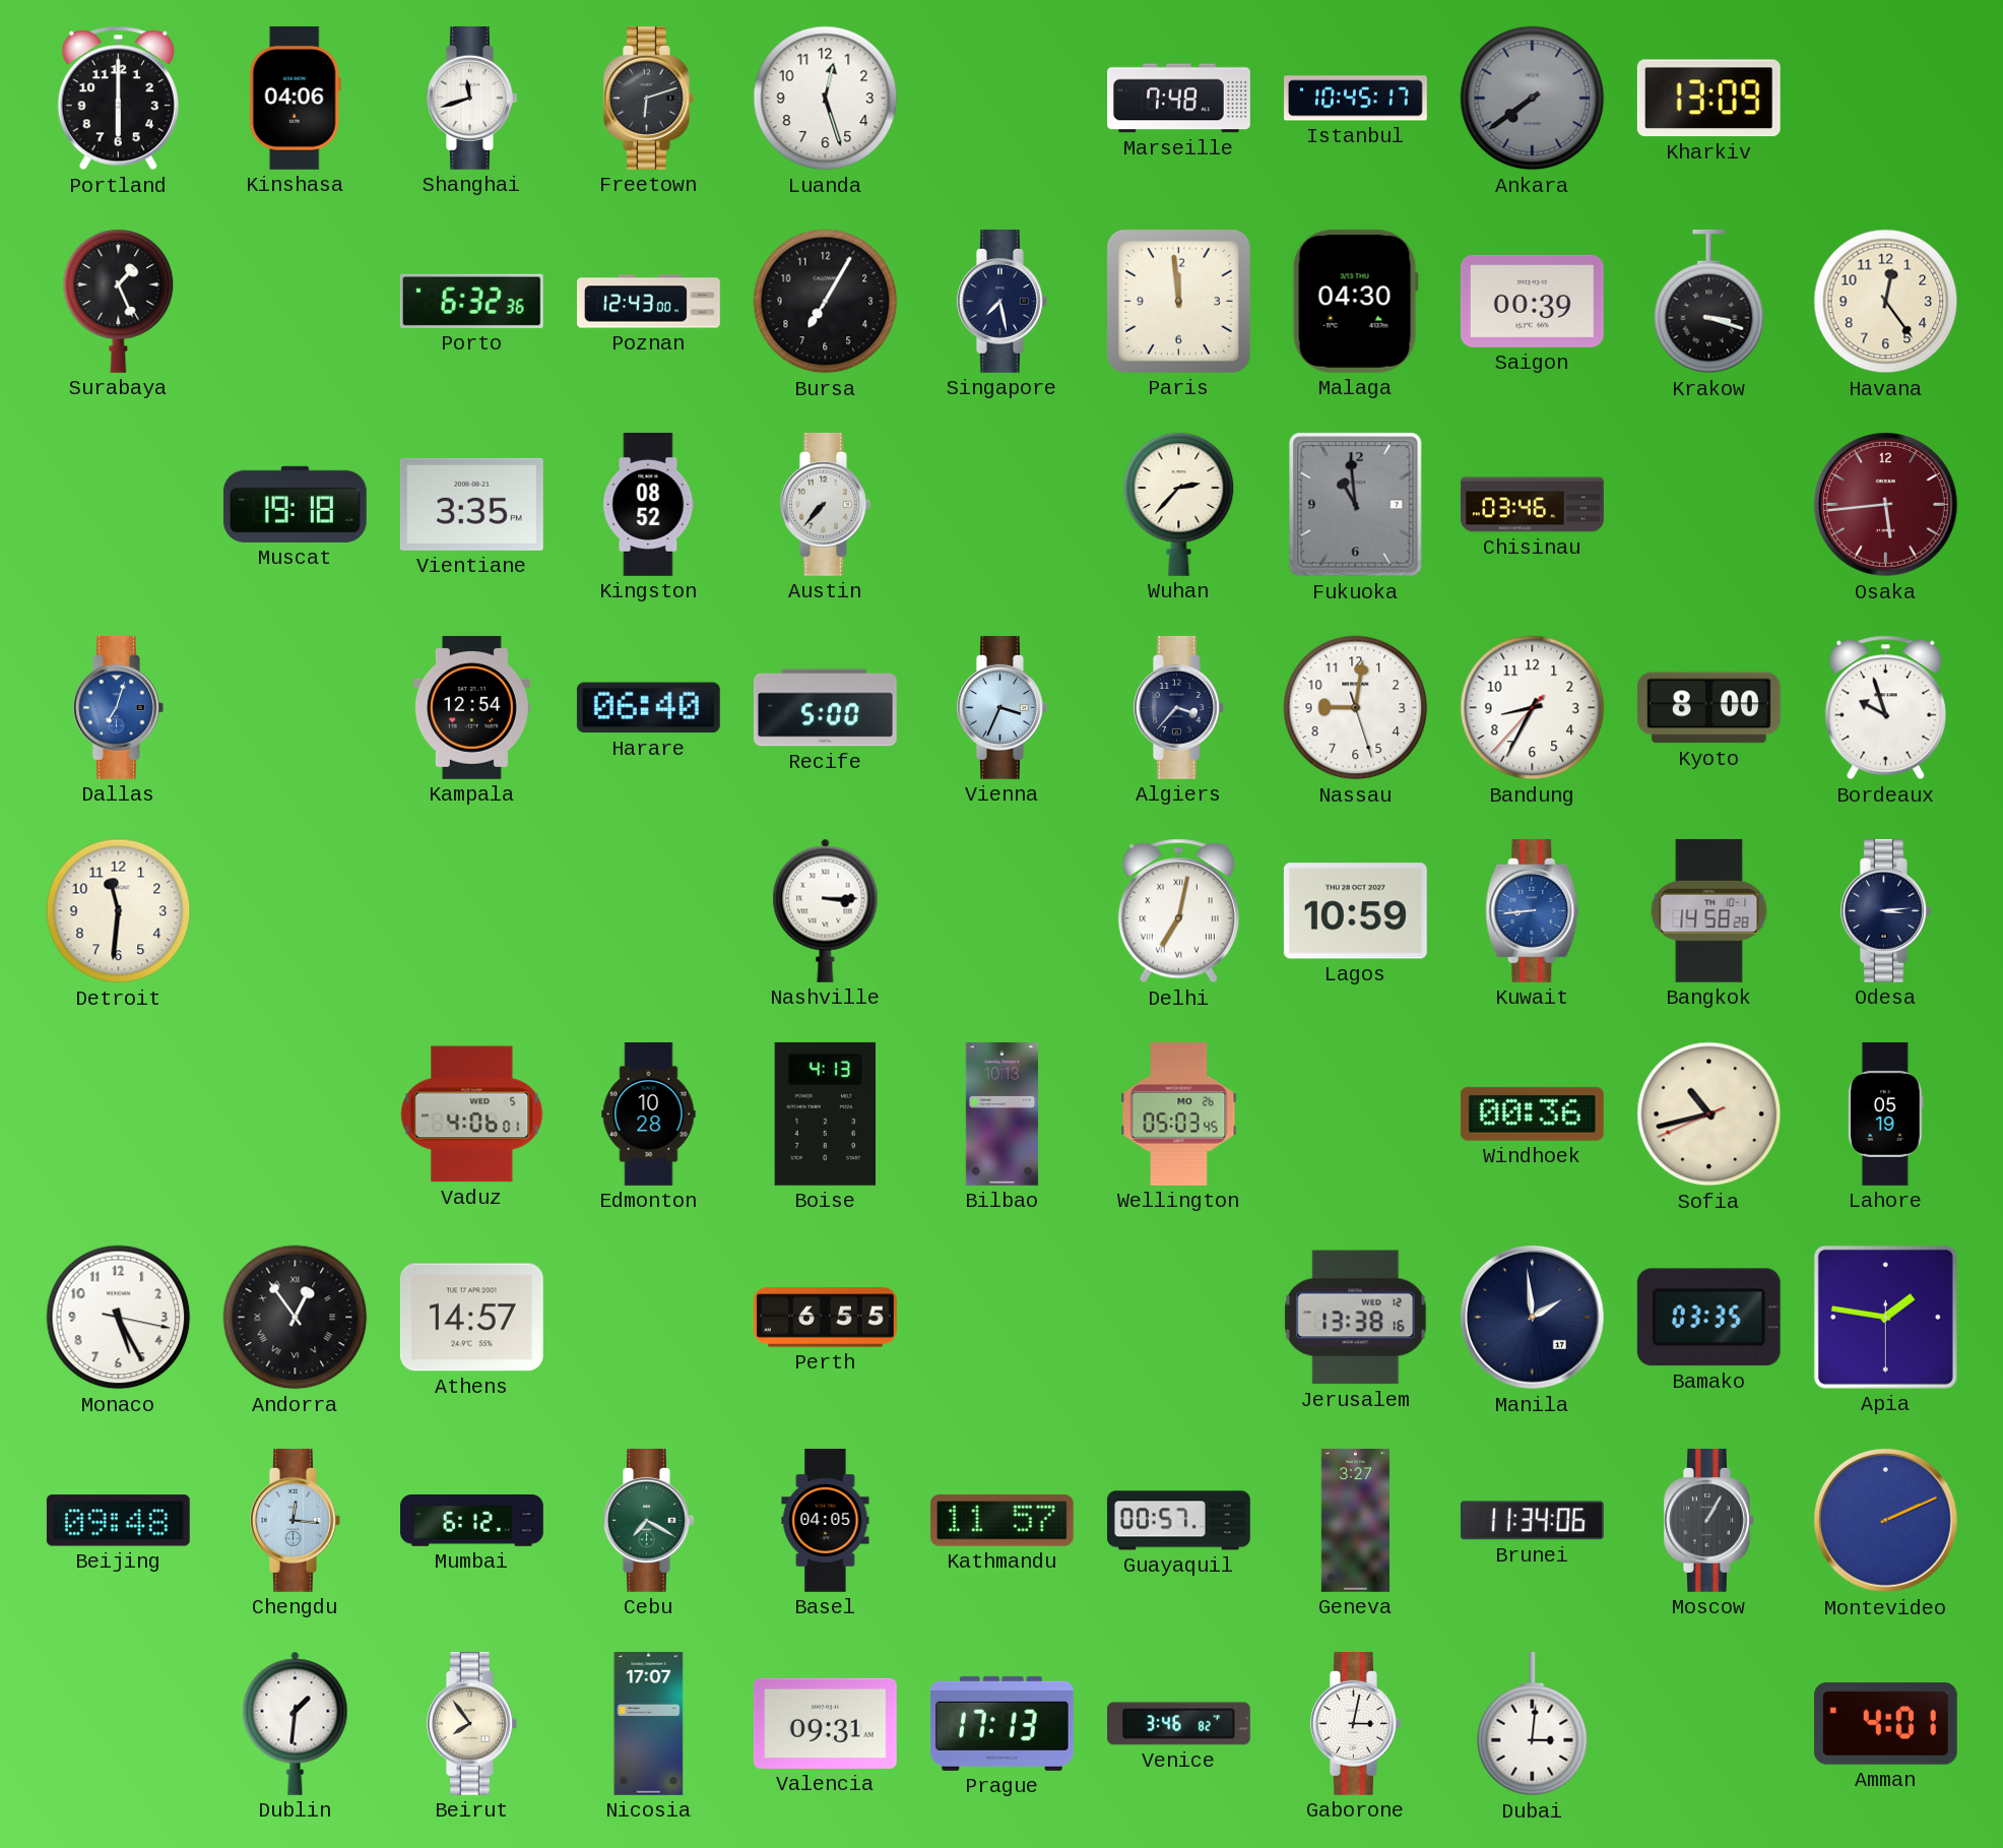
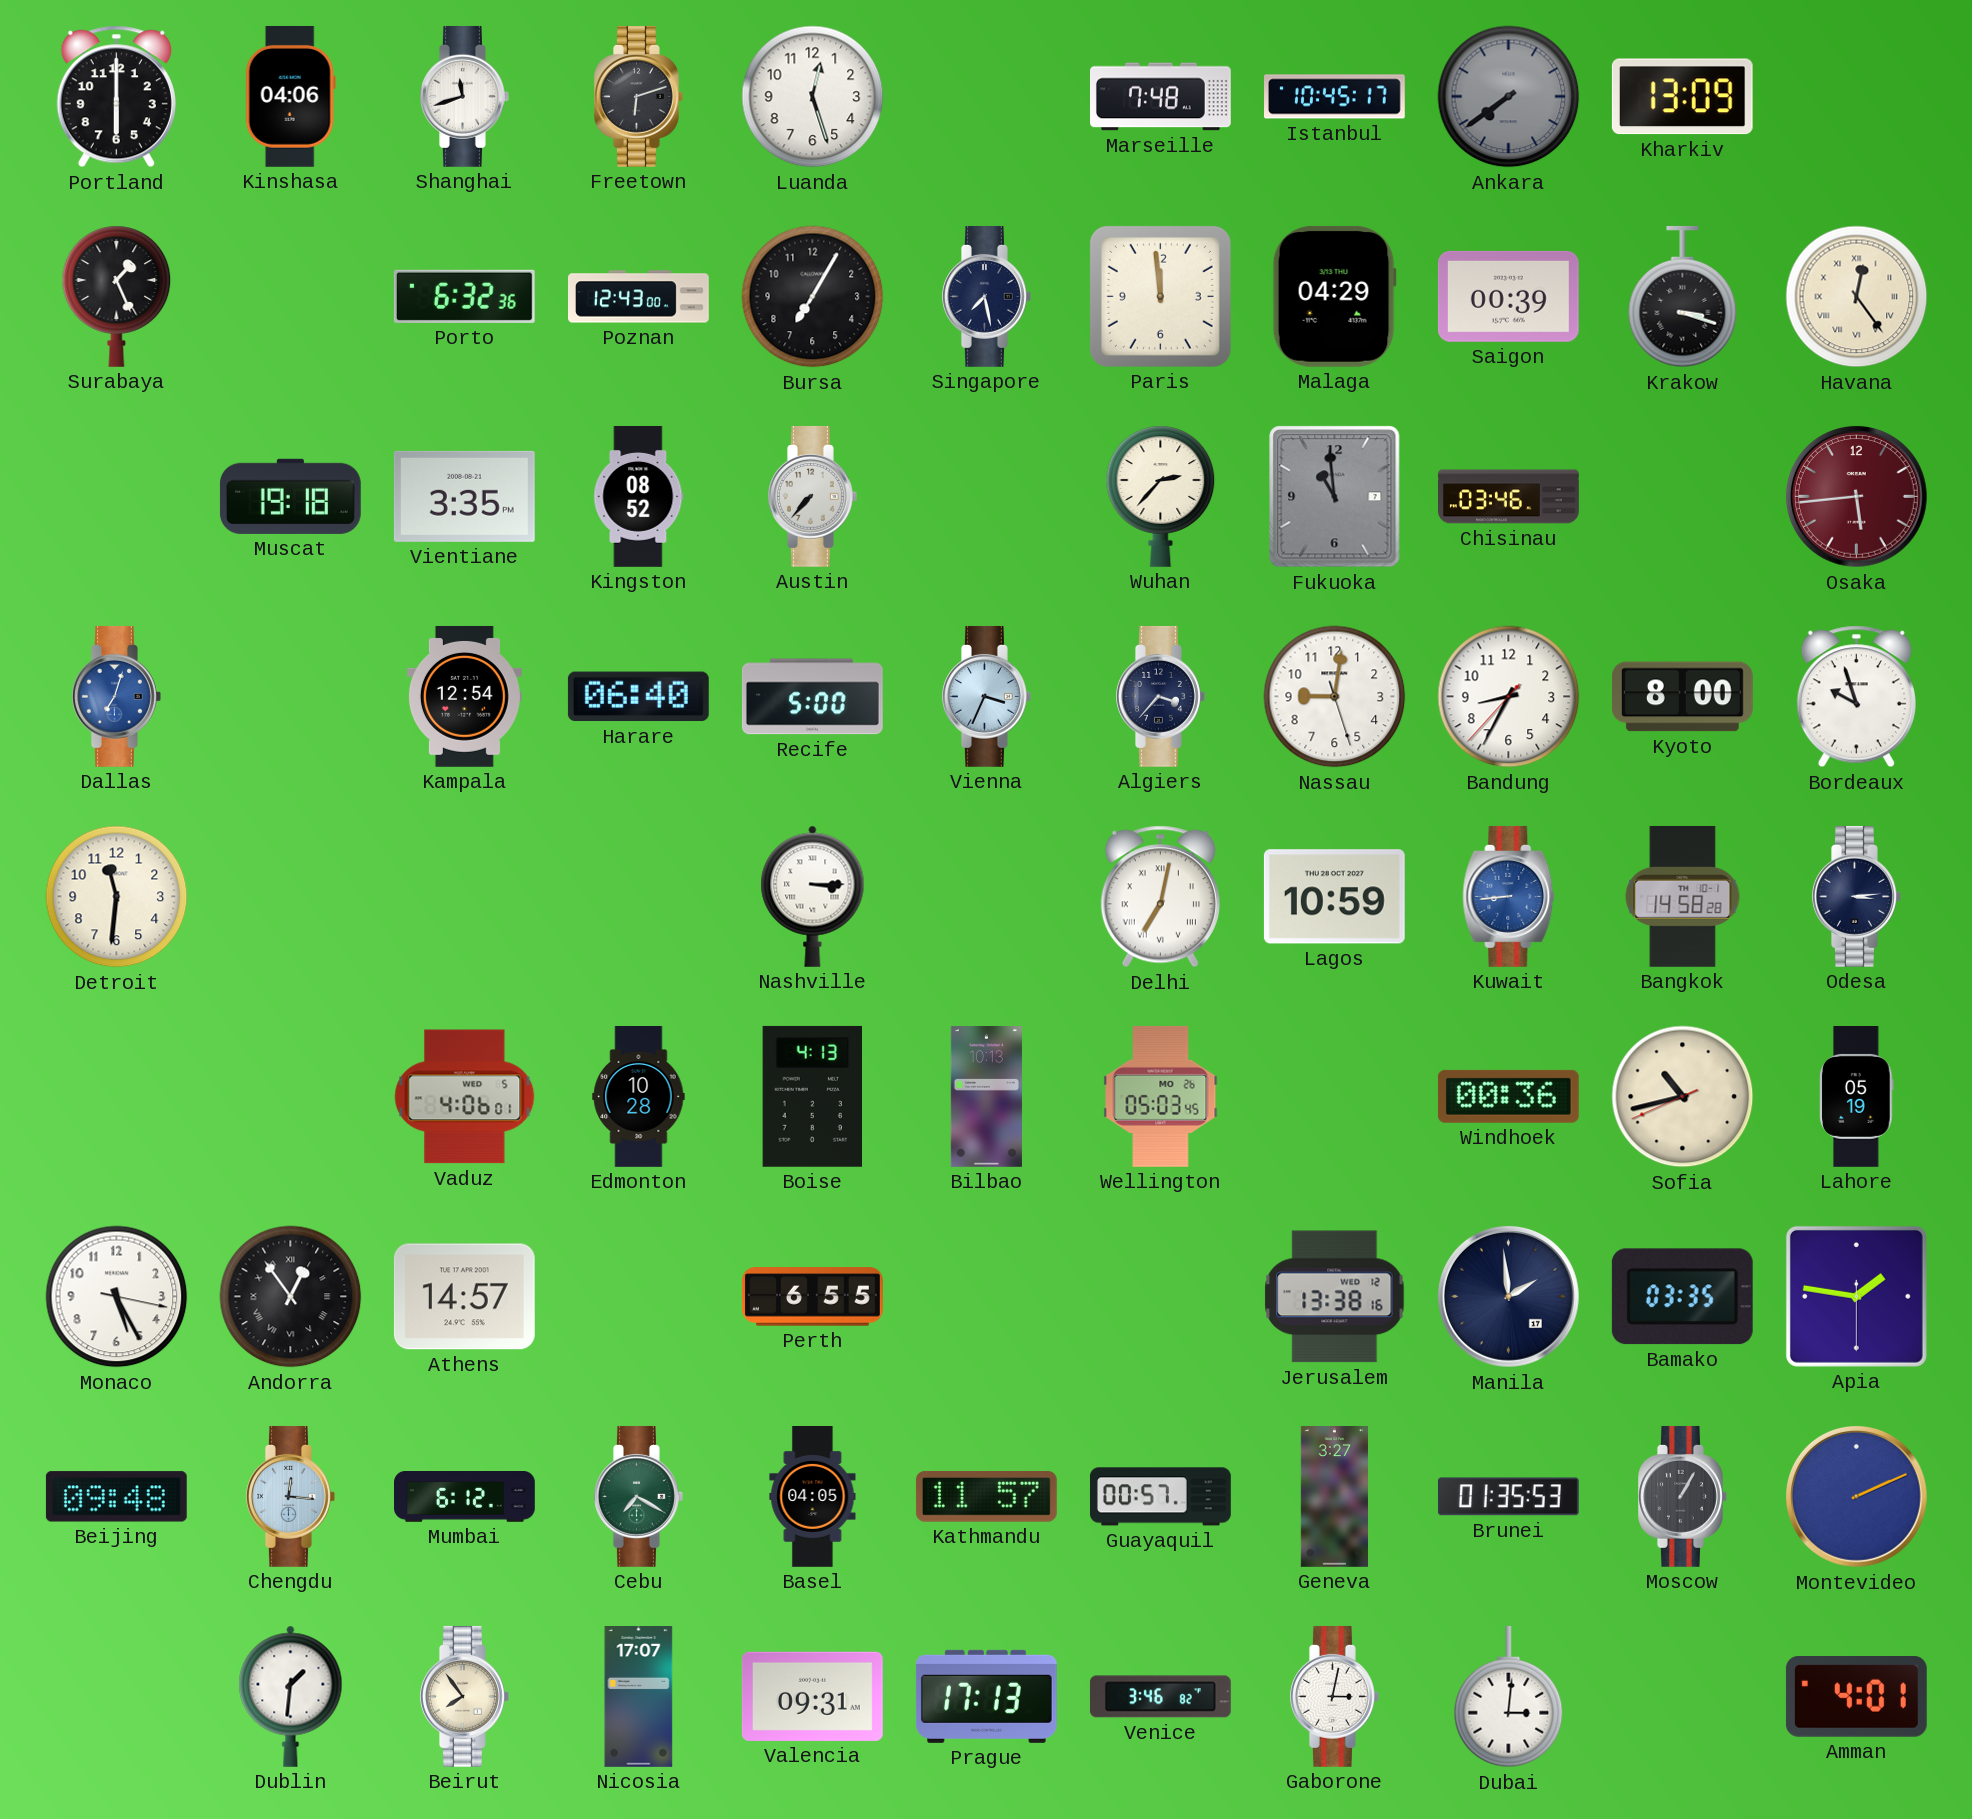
Malaga: 04:30 -> 04:29
Havana numerals: Arabic -> Roman
Brunei: 11:34 -> 01:35
